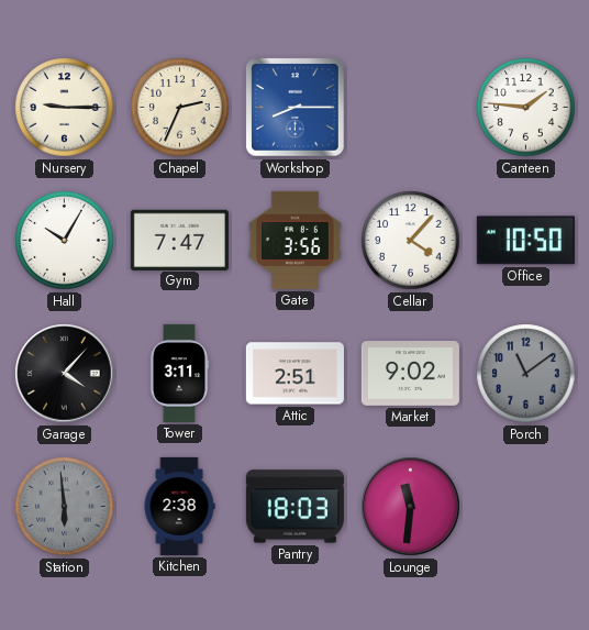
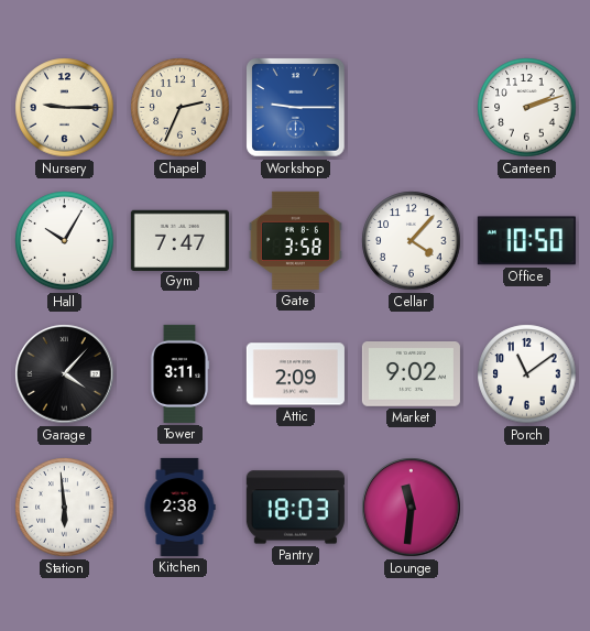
Workshop: 8:15 -> 9:15
Canteen: 1:46 -> 2:12
Gate: 3:56 -> 3:58
Attic: 2:51 -> 2:09
Porch dial: grey -> white
Station dial: grey -> white
